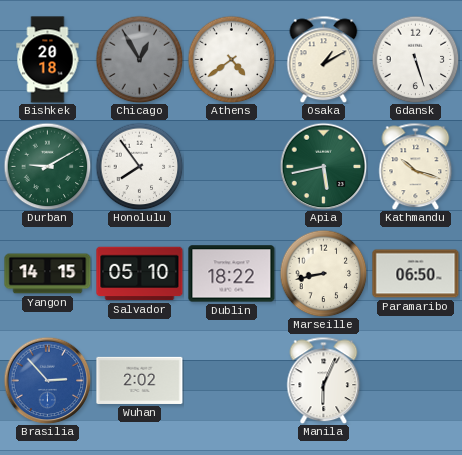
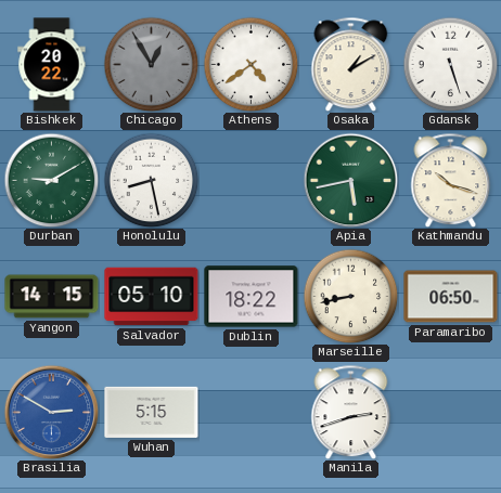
Bishkek: 20:18 -> 20:22
Honolulu: 7:54 -> 8:28
Brasilia: 2:53 -> 2:50
Wuhan: 2:02 -> 5:15
Manila: 6:04 -> 2:42
